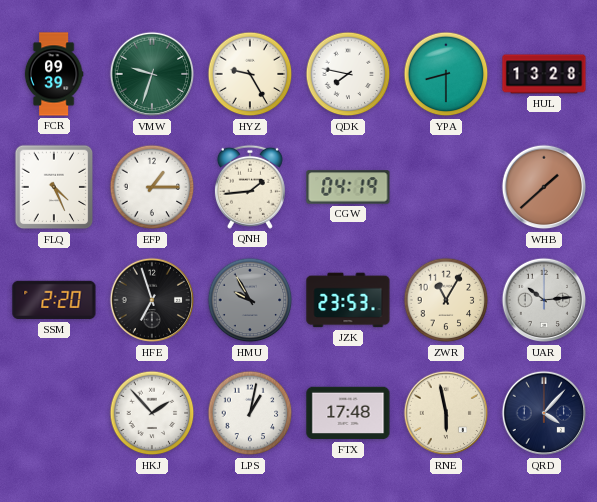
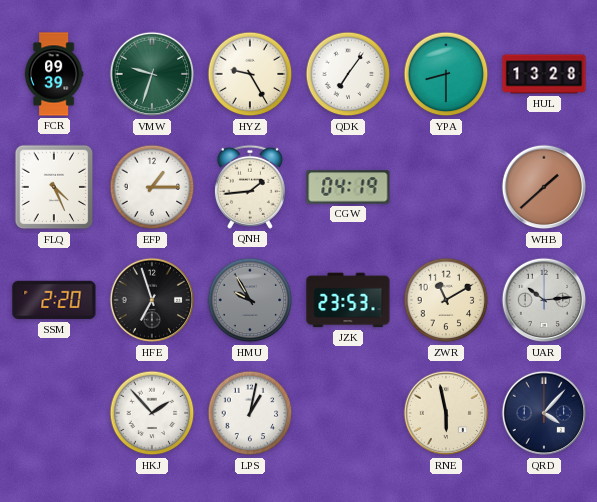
QDK: 7:47 -> 7:06
ZWR: 11:05 -> 11:10
FTX: 17:48 -> none
